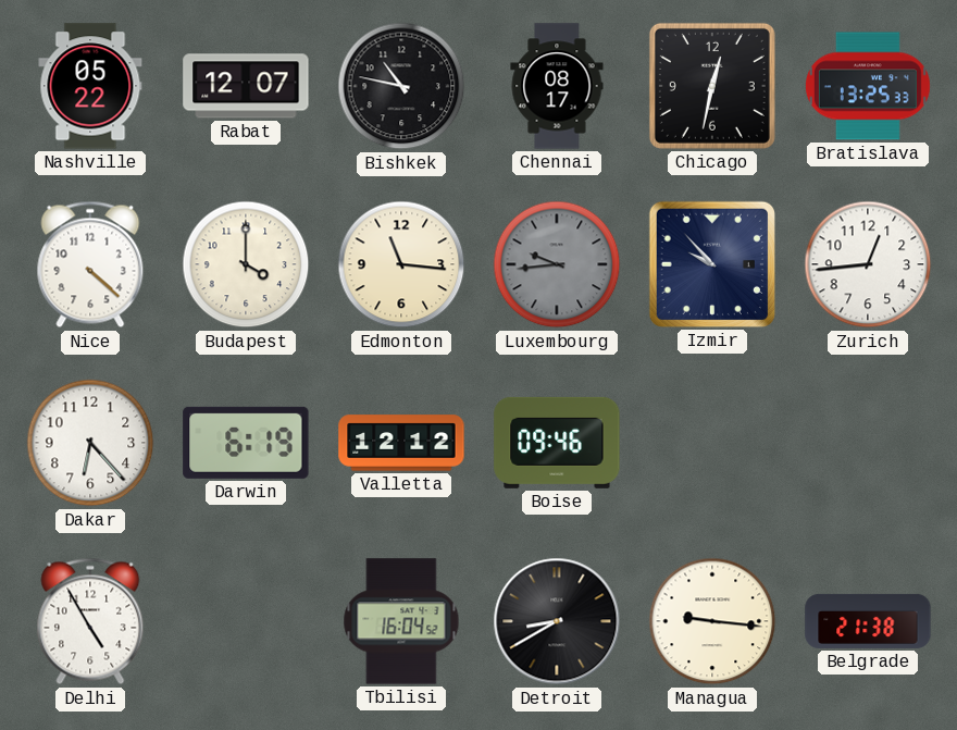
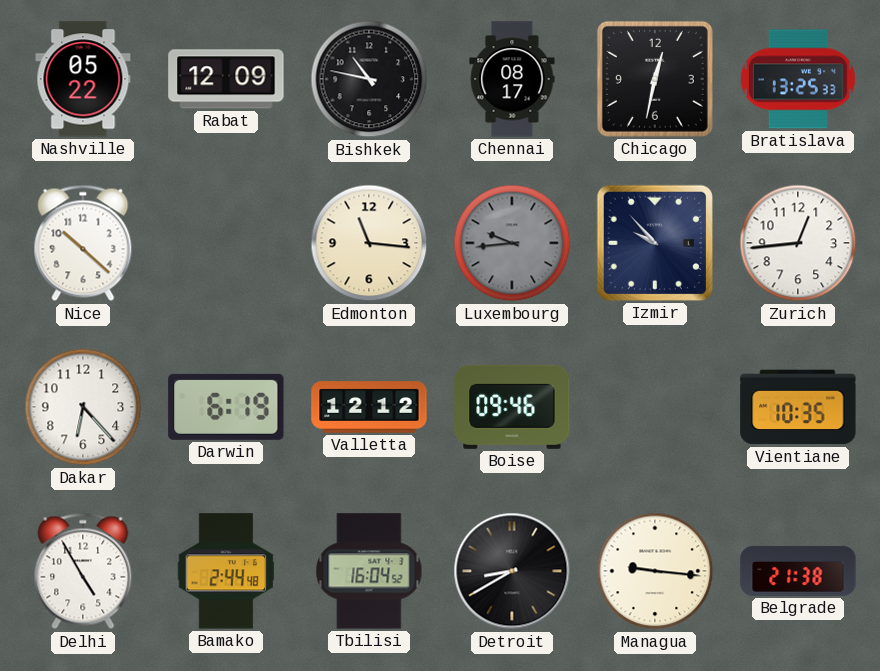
Rabat: 12:07 -> 12:09
Nice: 4:22 -> 10:22
Budapest: 4:00 -> none
Vientiane: none -> 10:35
Bamako: none -> 2:44
